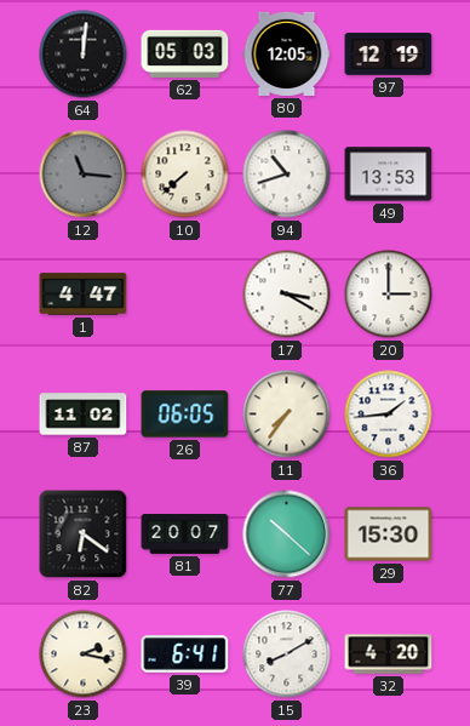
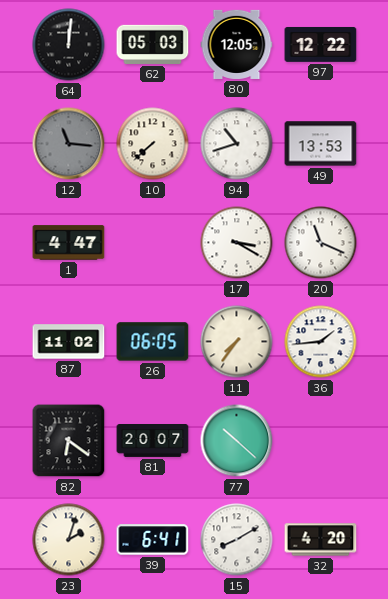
97: 12:19 -> 12:22
20: 3:00 -> 11:19
29: 15:30 -> none
23: 2:17 -> 2:03
